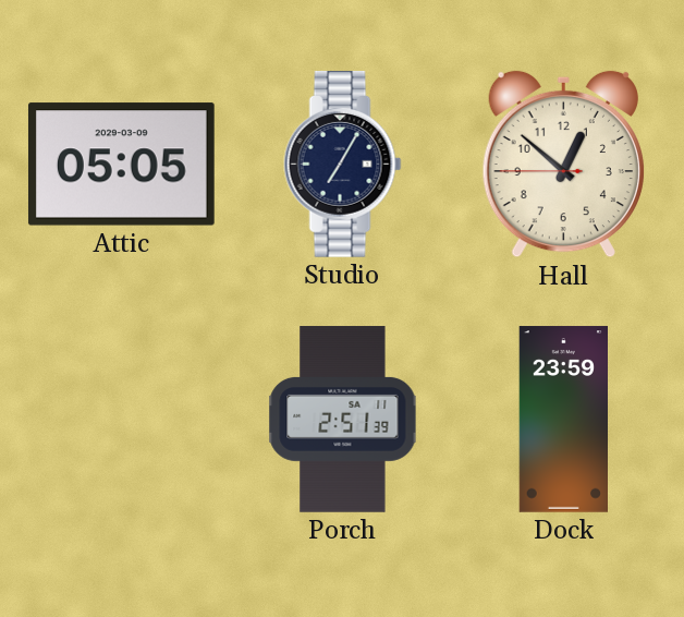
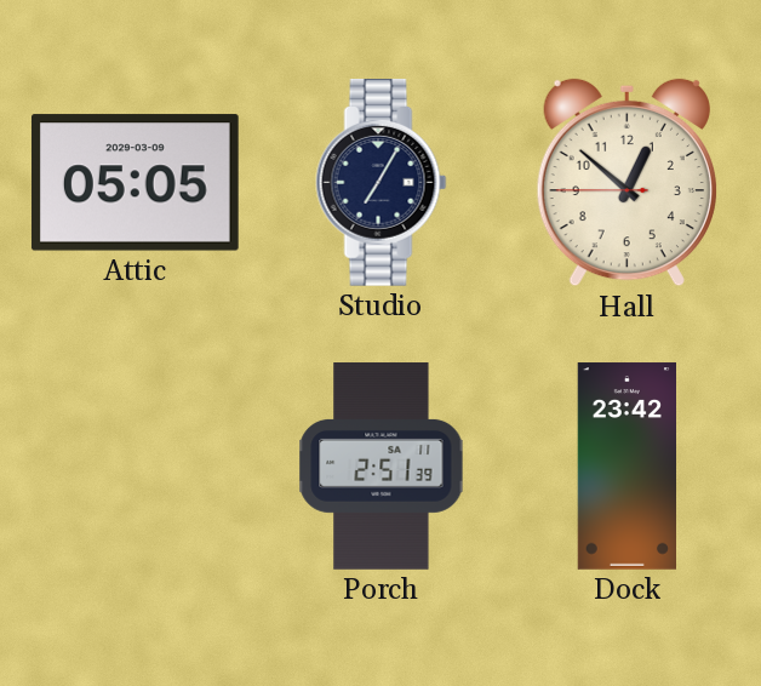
Dock: 23:59 -> 23:42
